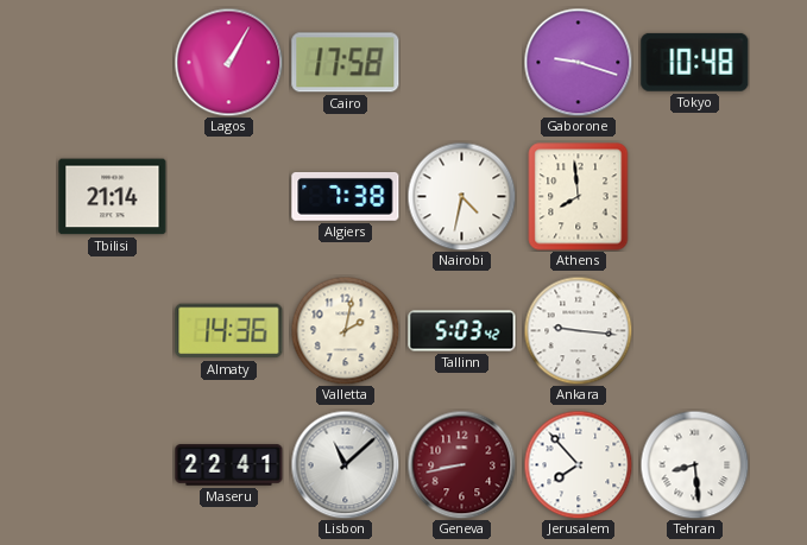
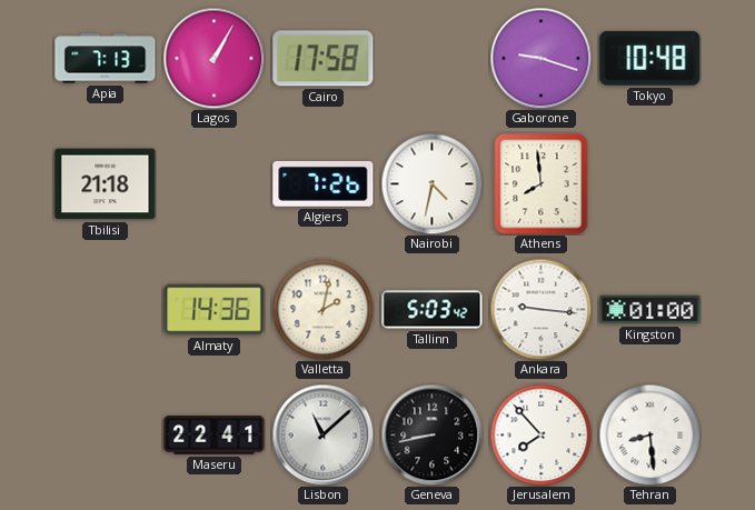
Apia: none -> 7:13
Tbilisi: 21:14 -> 21:18
Algiers: 7:38 -> 7:26
Kingston: none -> 01:00
Geneva dial: burgundy -> black
